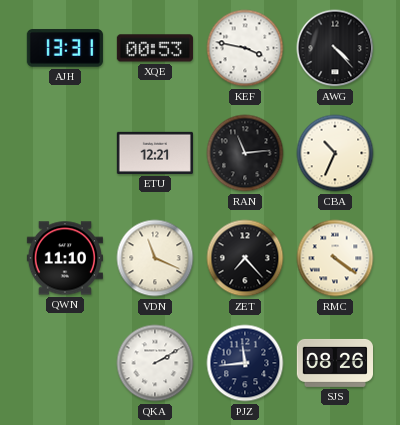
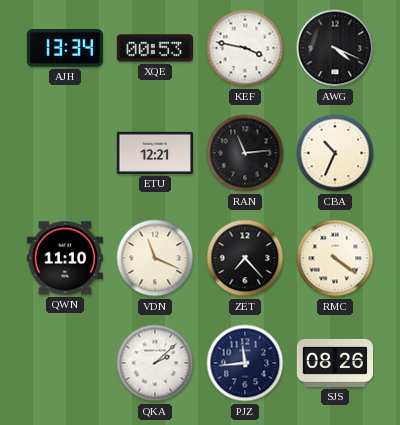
AJH: 13:31 -> 13:34
AWG: 4:23 -> 4:19
QKA: 2:10 -> 2:08
